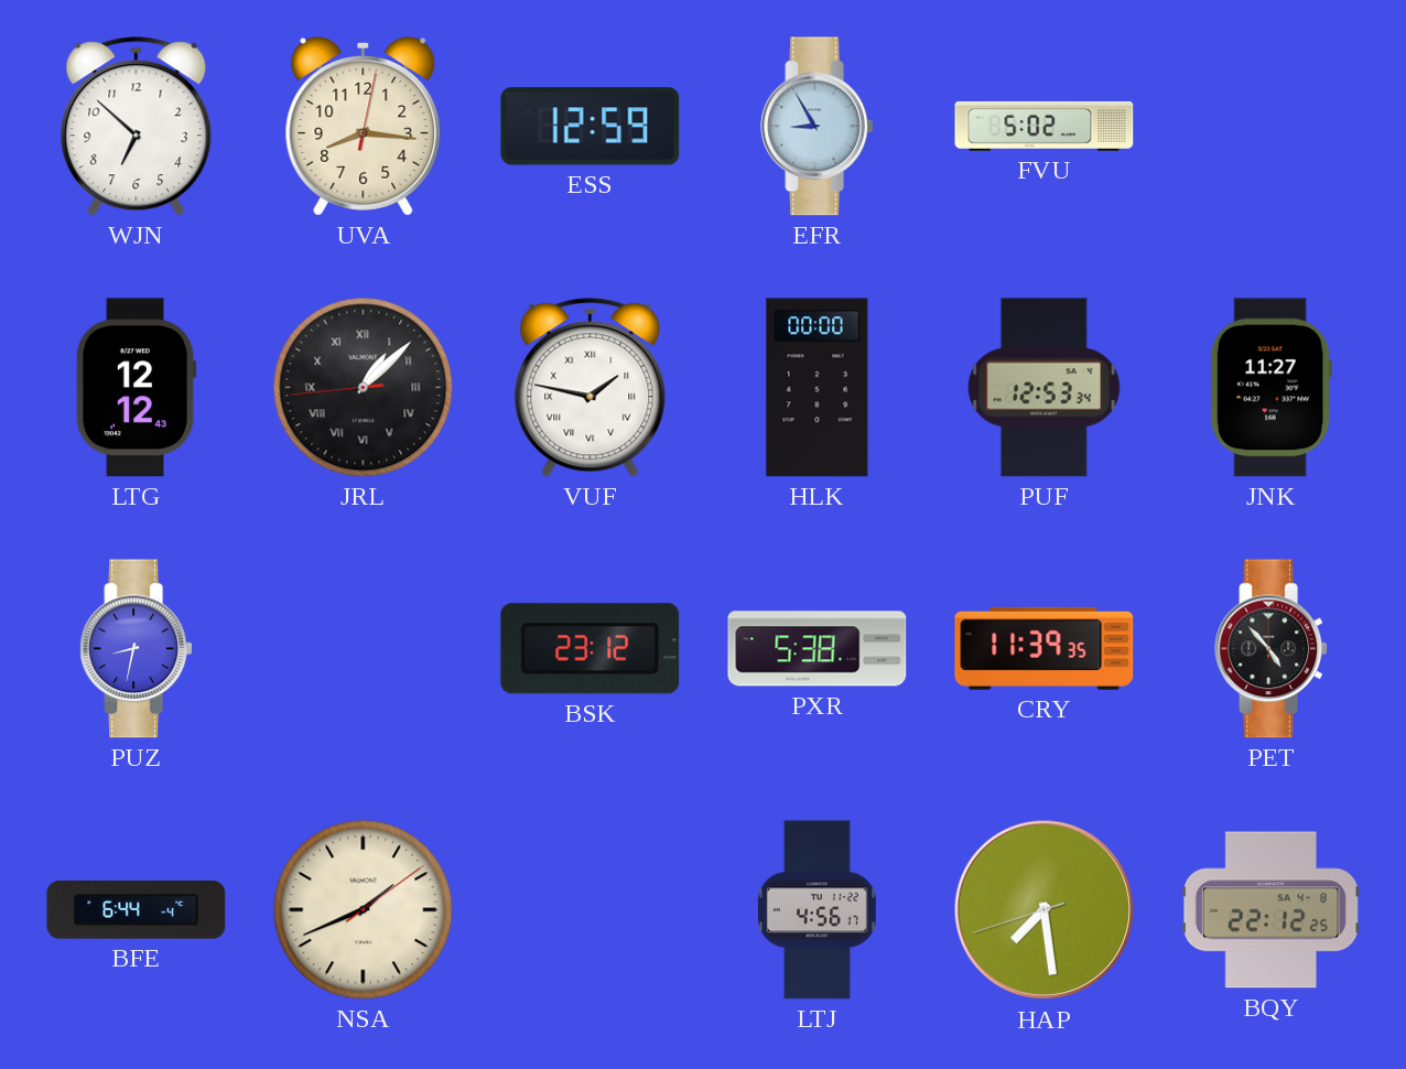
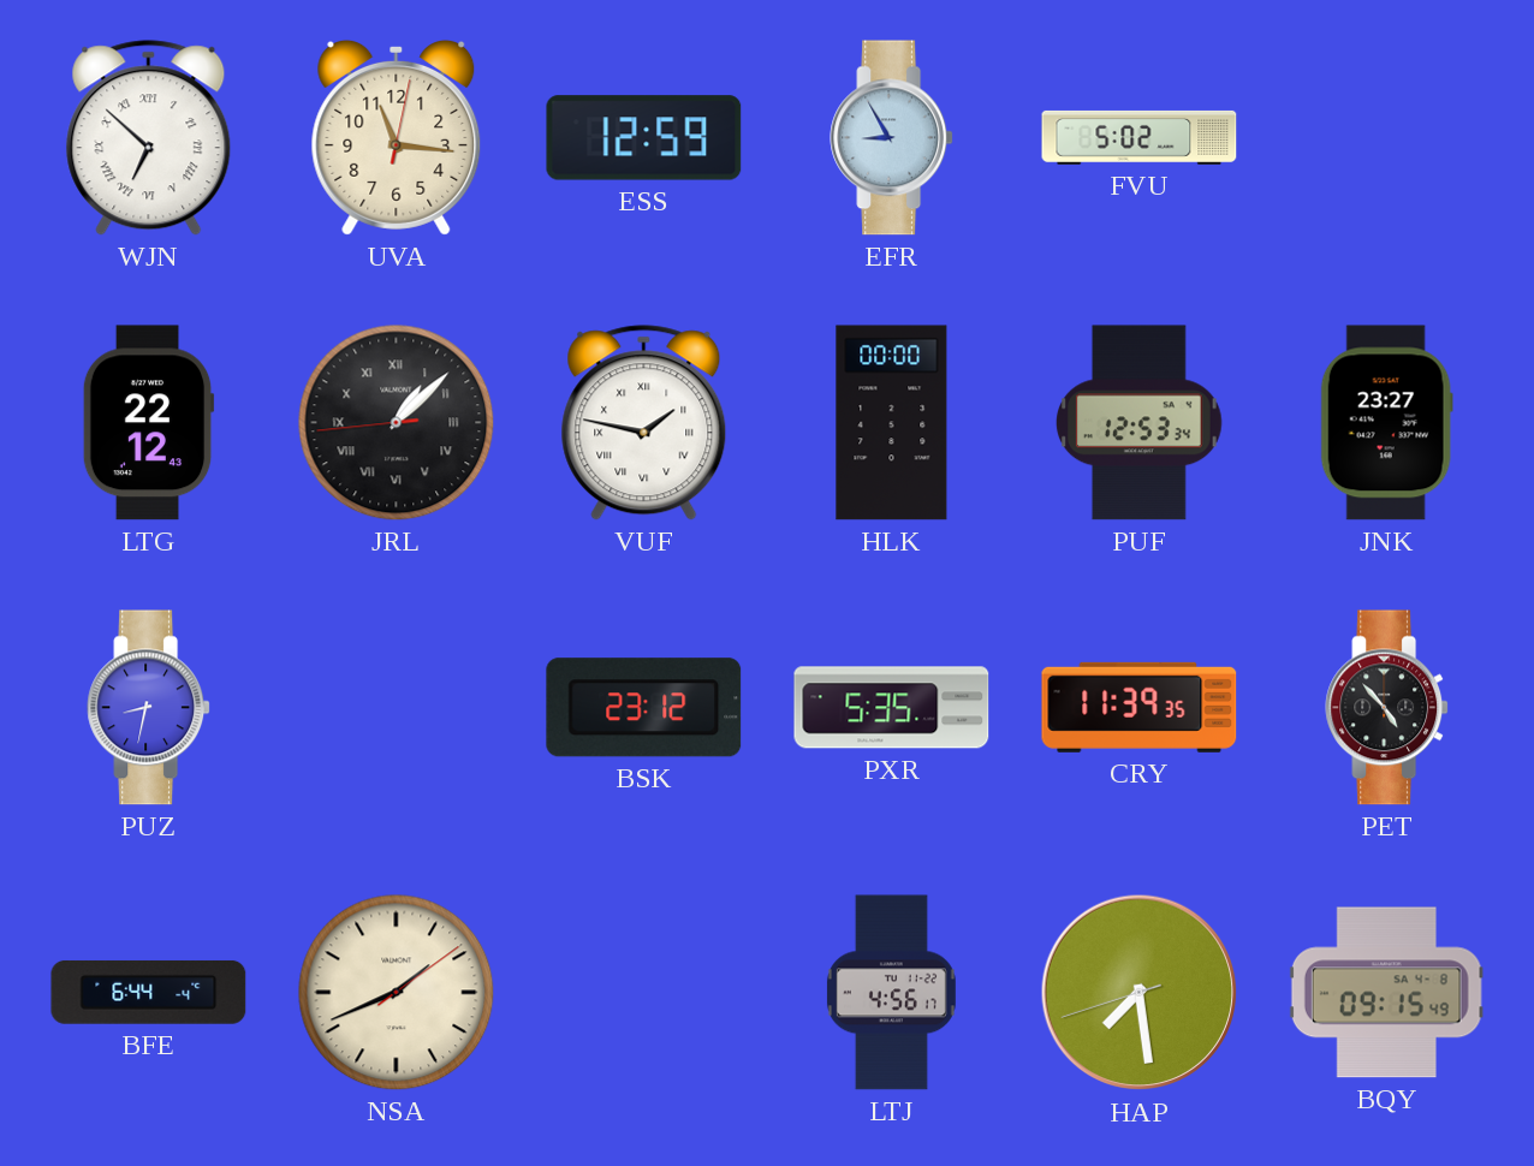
WJN numerals: Arabic -> Roman
UVA: 8:16 -> 11:16
LTG: 12:12 -> 22:12
JNK: 11:27 -> 23:27
PXR: 5:38 -> 5:35
BQY: 22:12 -> 09:15
